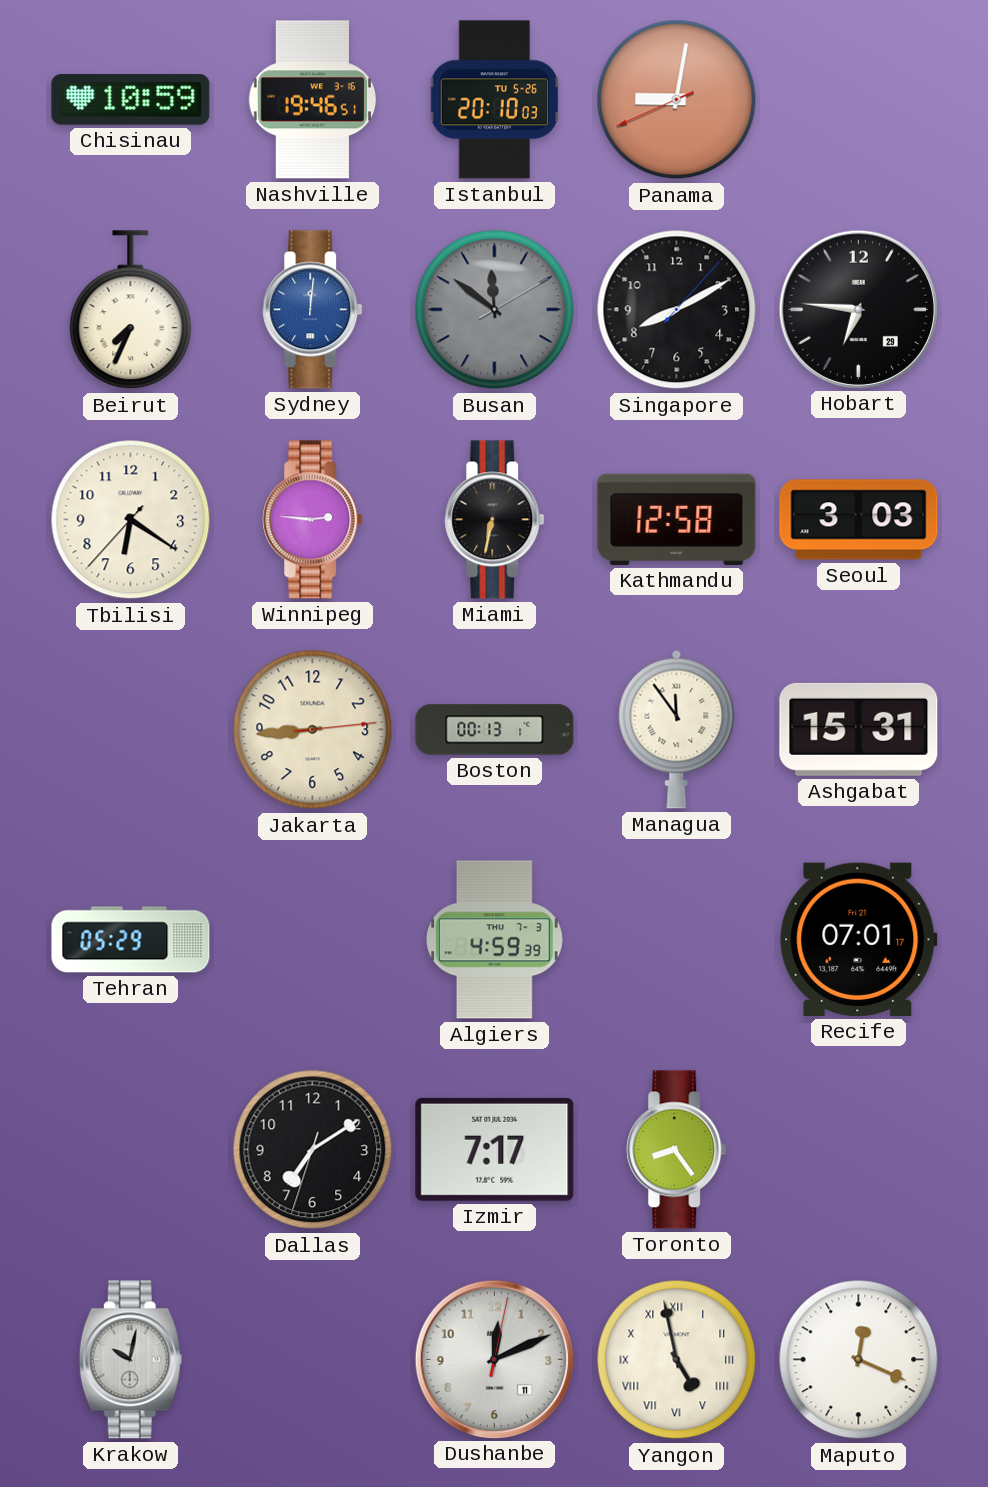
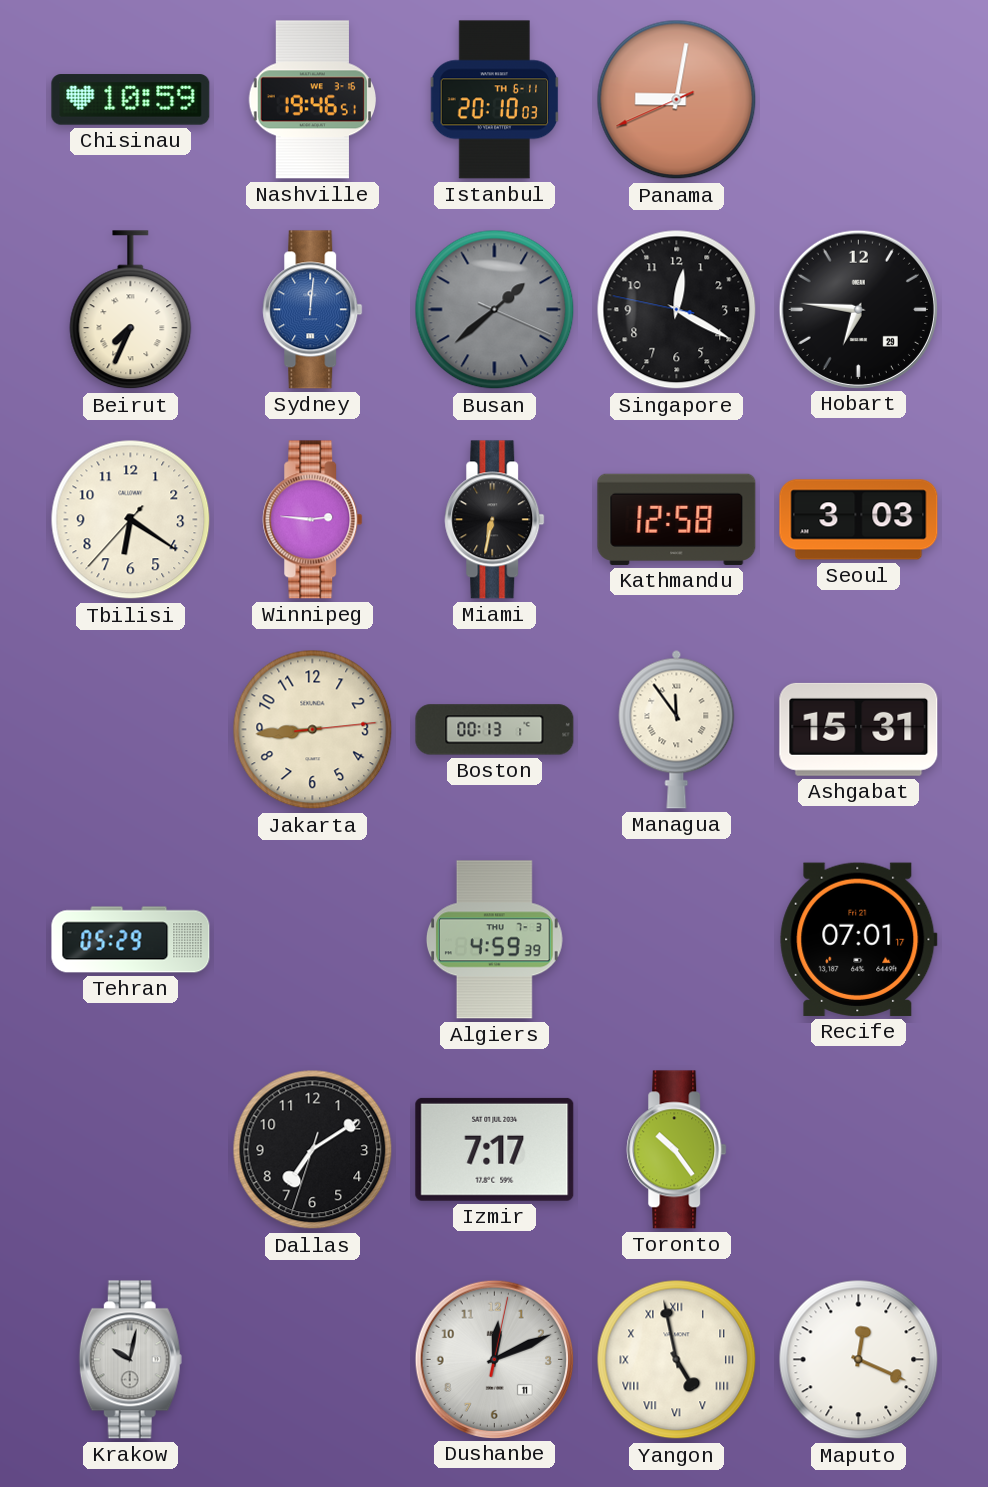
Istanbul date: TU 5-26 -> TH 6-11
Busan: 11:51 -> 1:38
Singapore: 8:10 -> 12:19
Toronto: 8:24 -> 10:24
